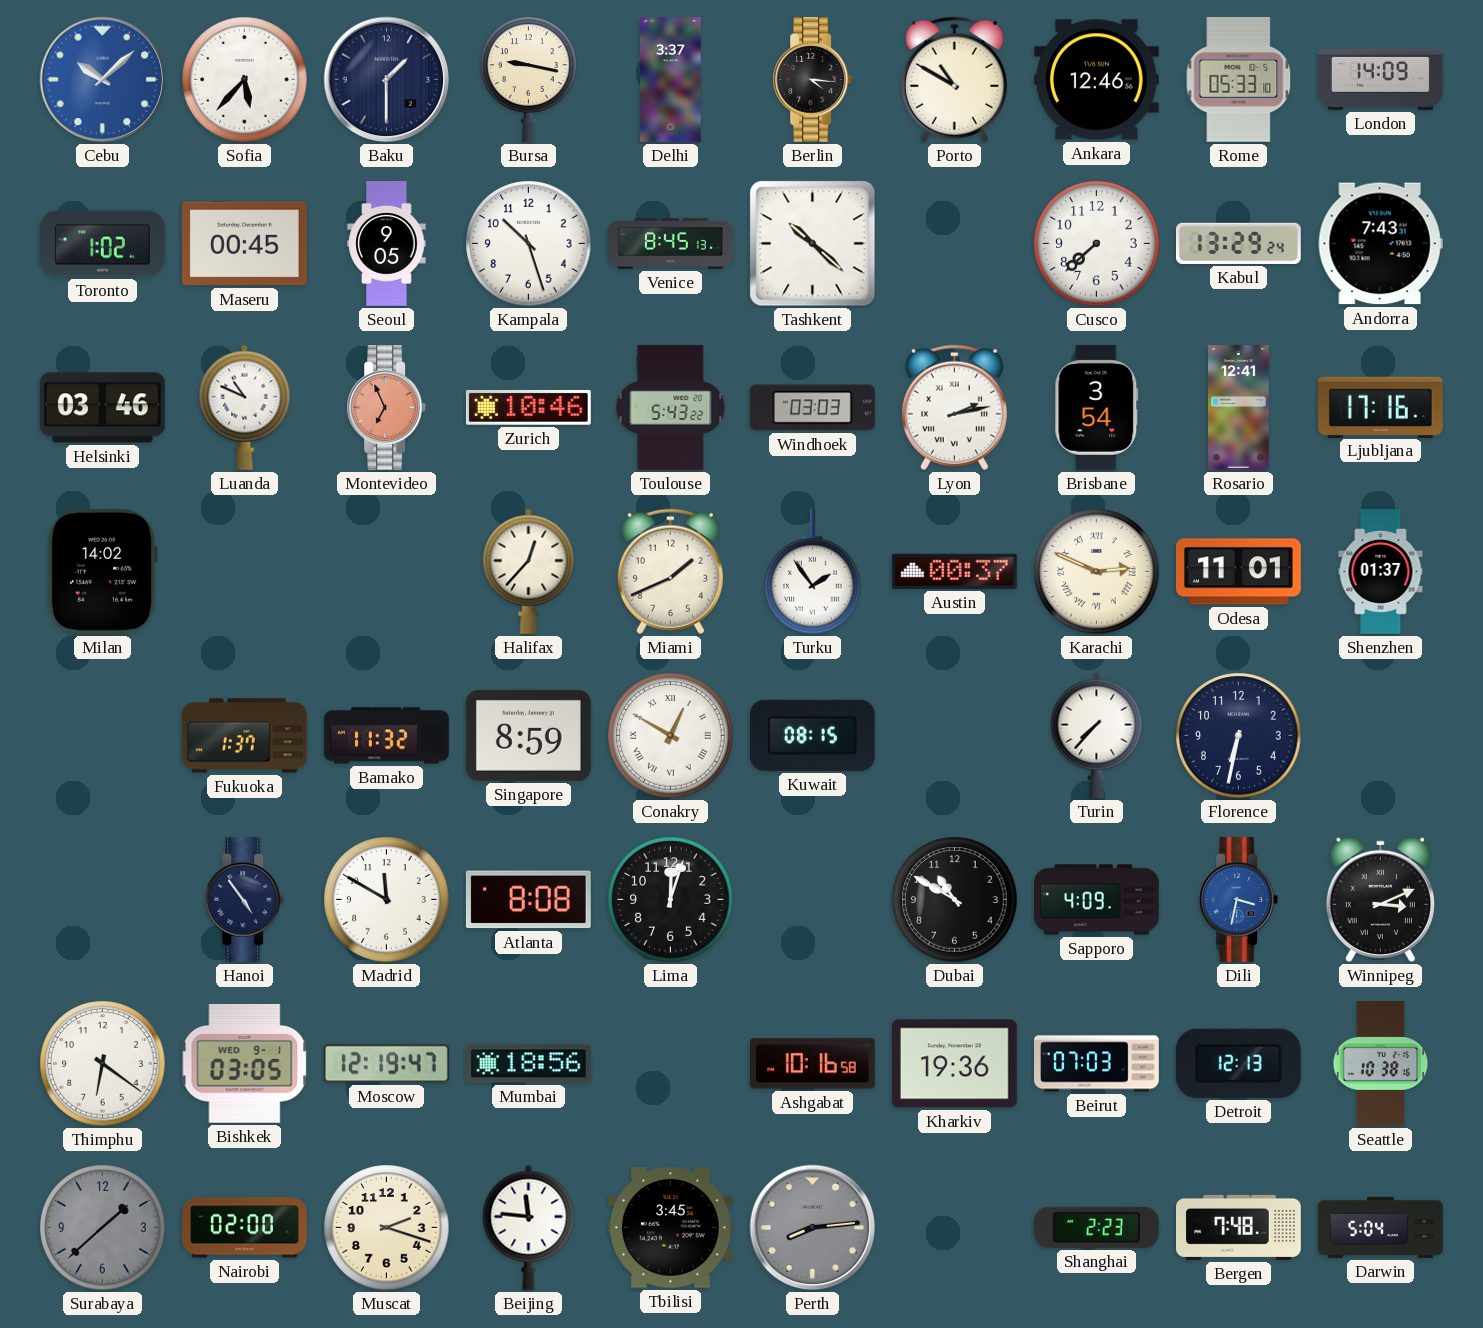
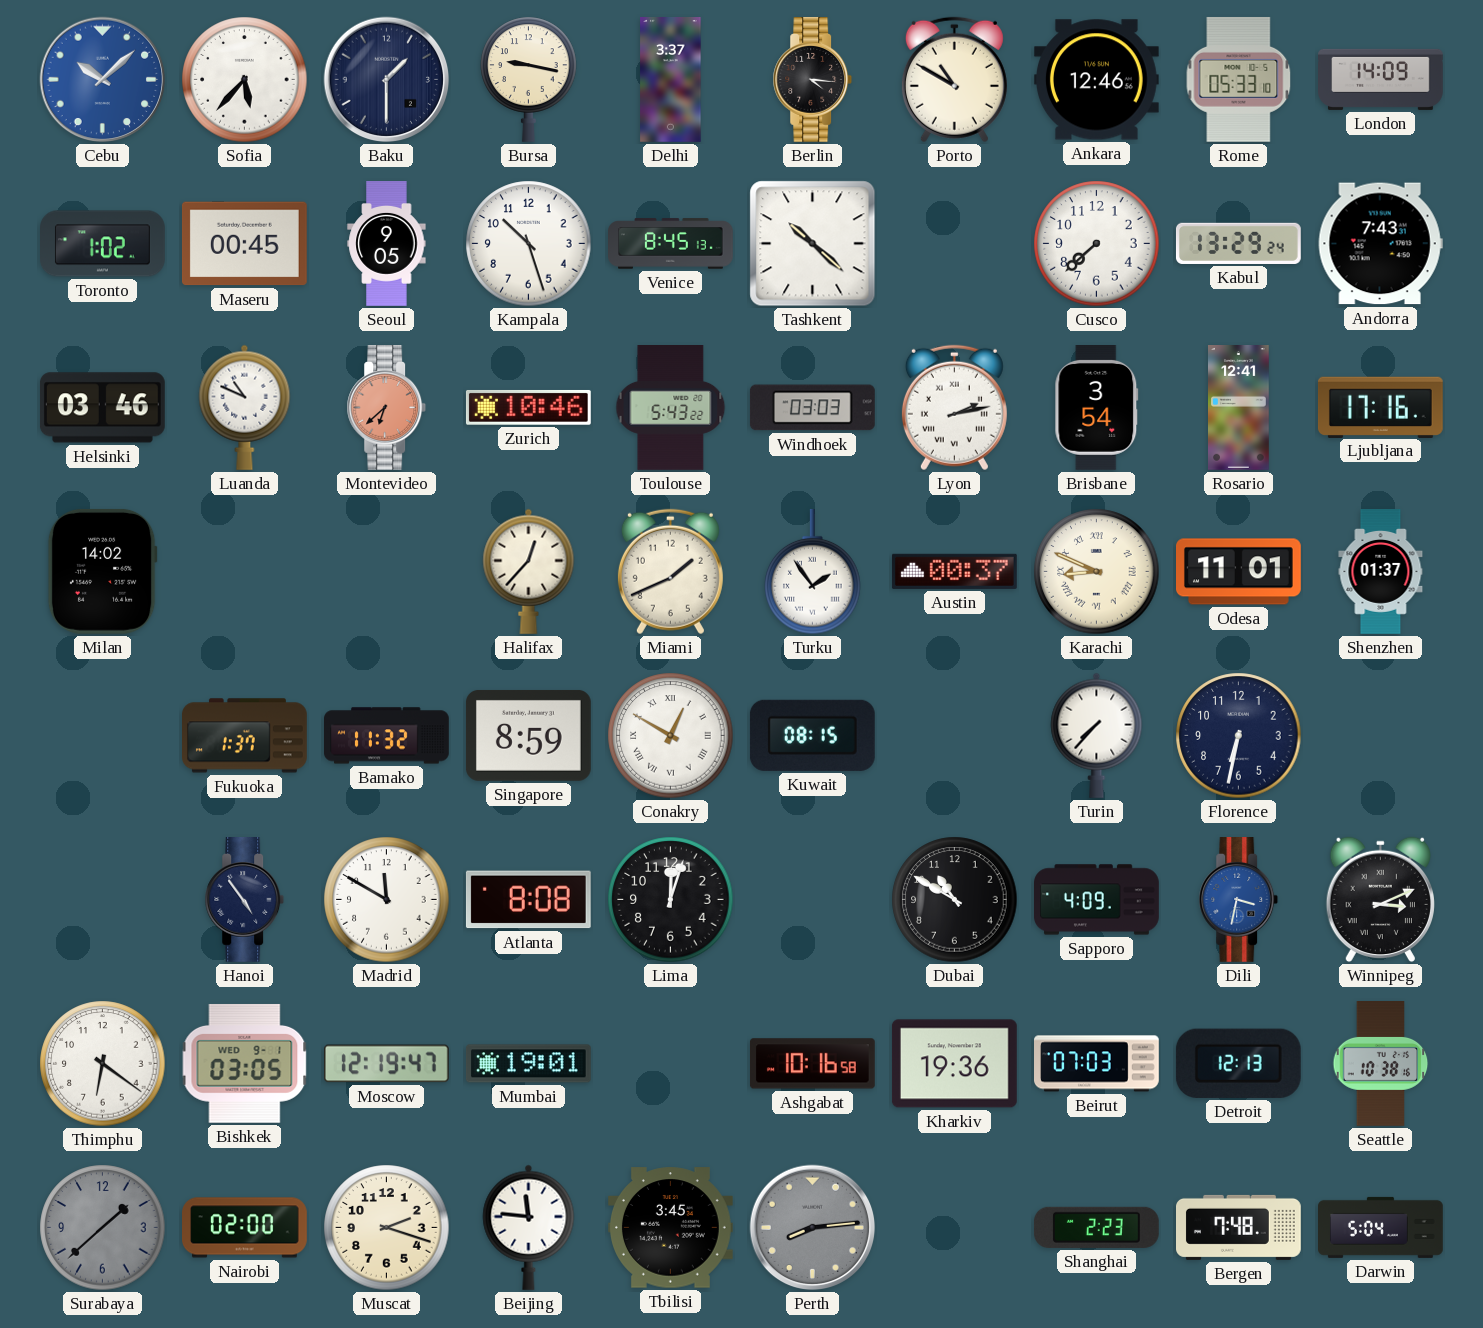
Montevideo: 6:56 -> 6:38
Karachi: 2:49 -> 8:49
Mumbai: 18:56 -> 19:01
